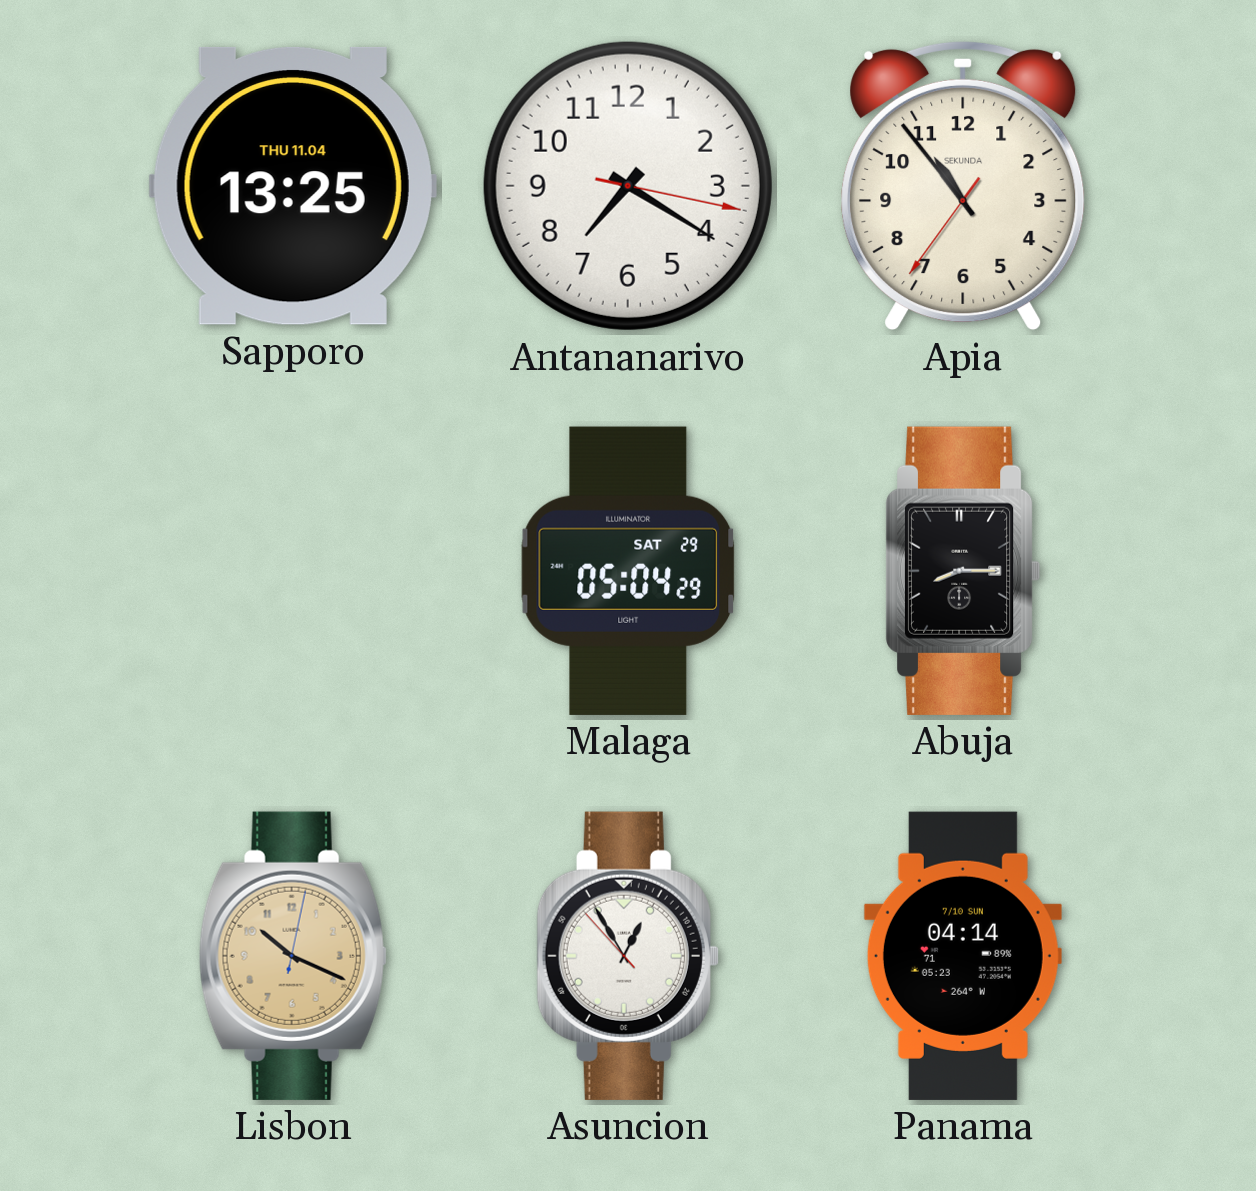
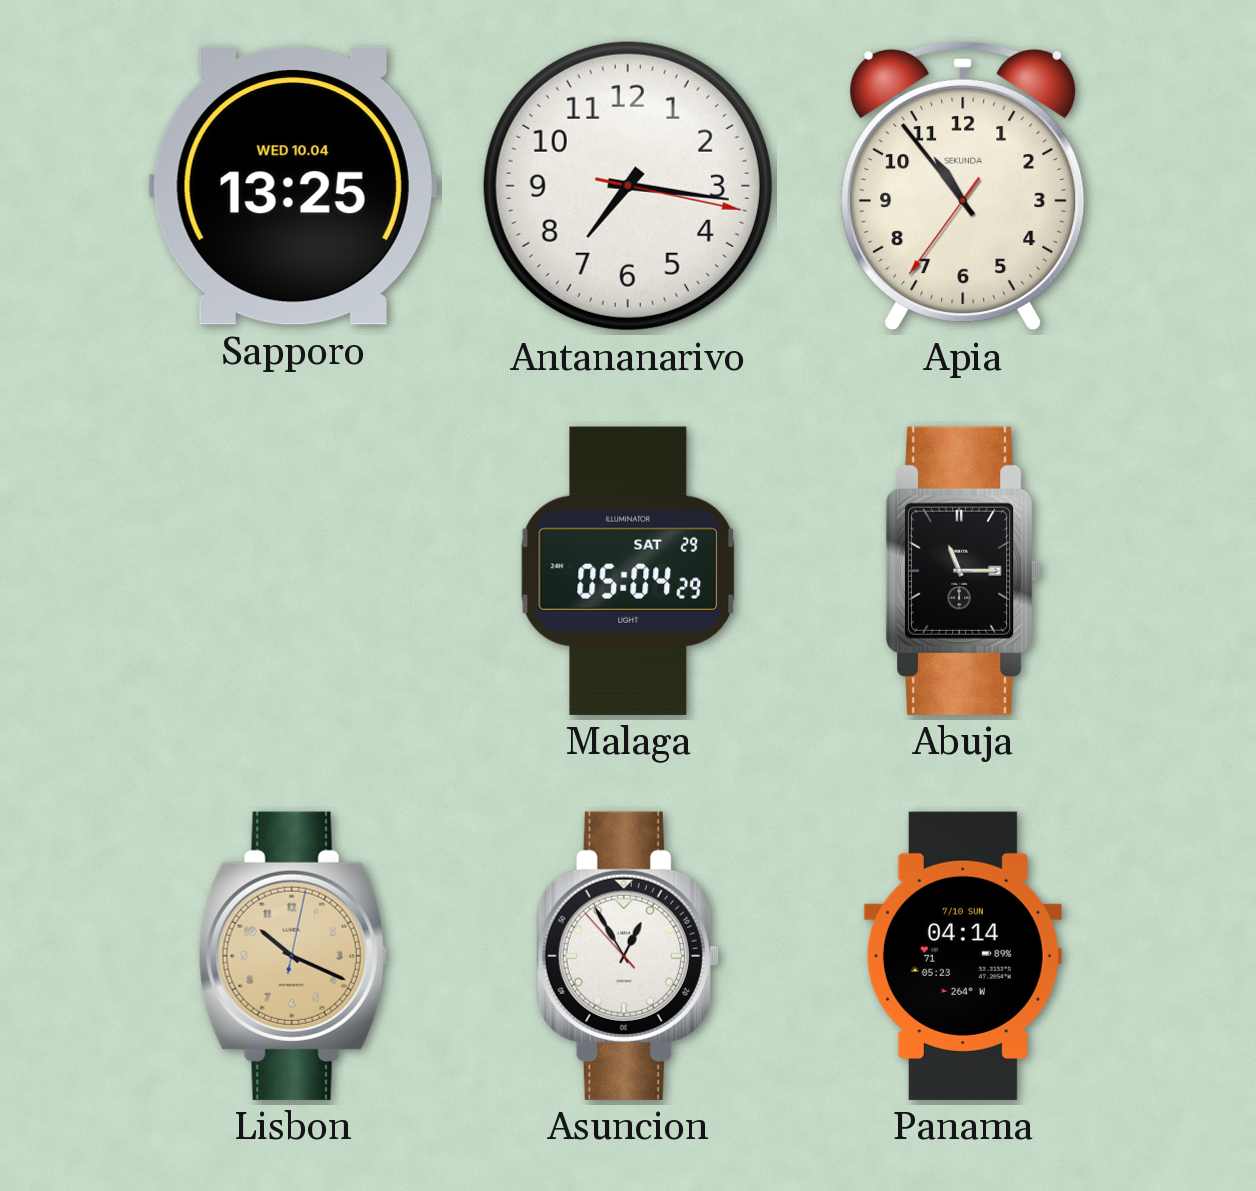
Sapporo date: THU 11.04 -> WED 10.04
Antananarivo: 7:20 -> 7:16
Abuja: 8:15 -> 11:15
